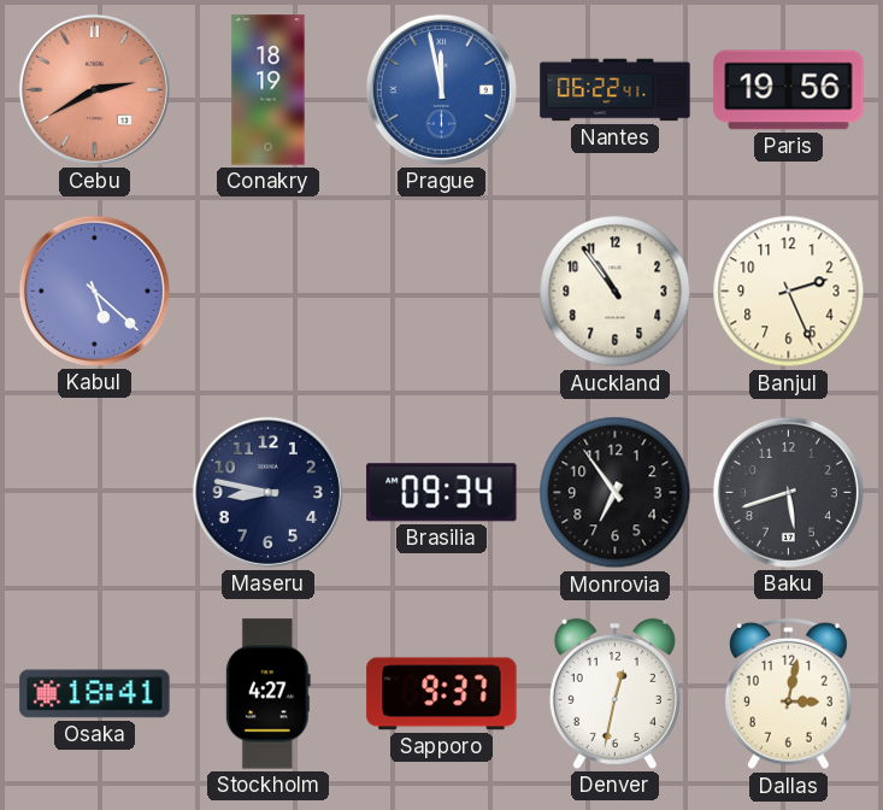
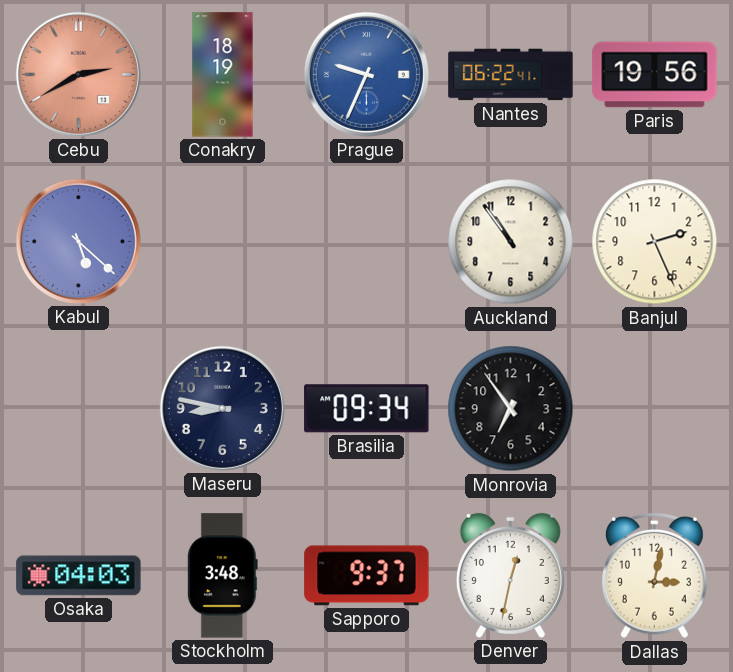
Prague: 11:58 -> 9:34
Baku: 5:42 -> none
Osaka: 18:41 -> 04:03
Stockholm: 4:27 -> 3:48
